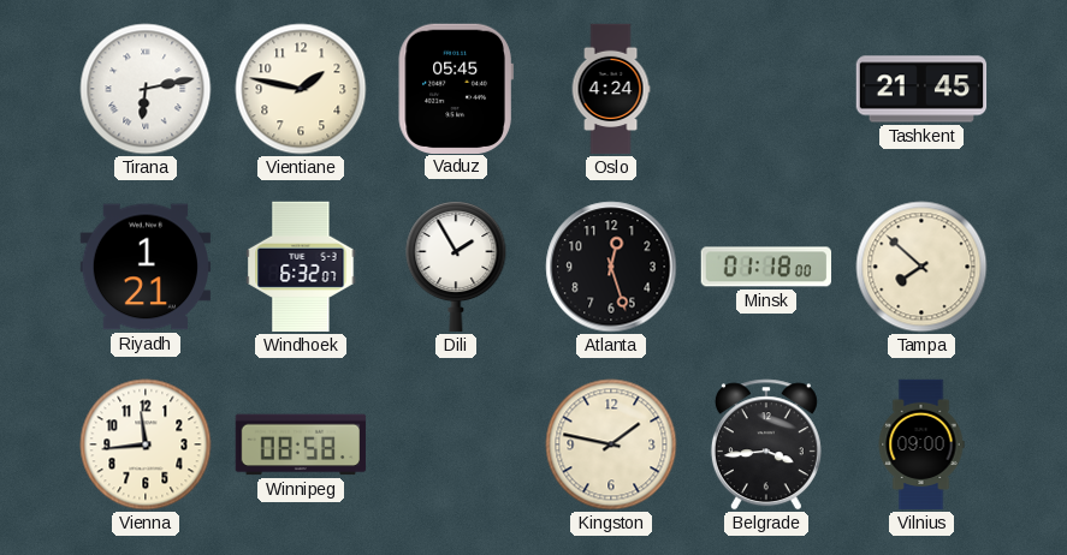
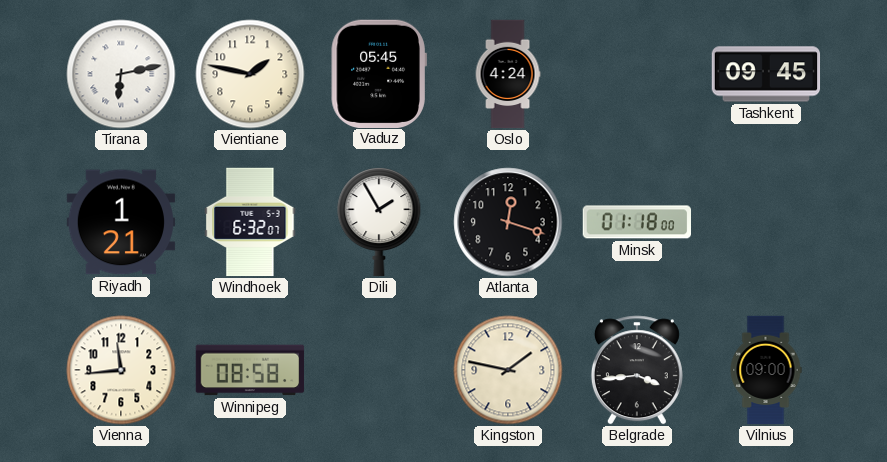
Tashkent: 21:45 -> 09:45
Atlanta: 12:27 -> 12:18
Tampa: 7:52 -> none
